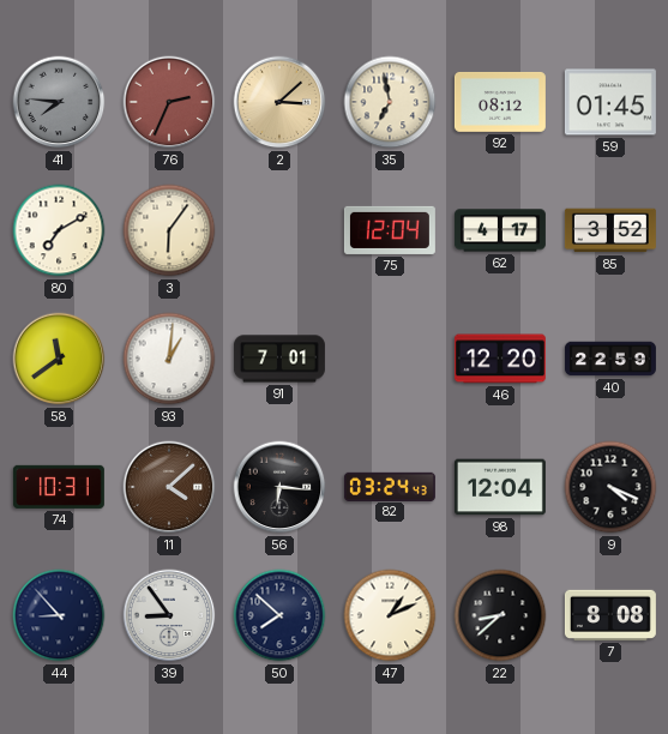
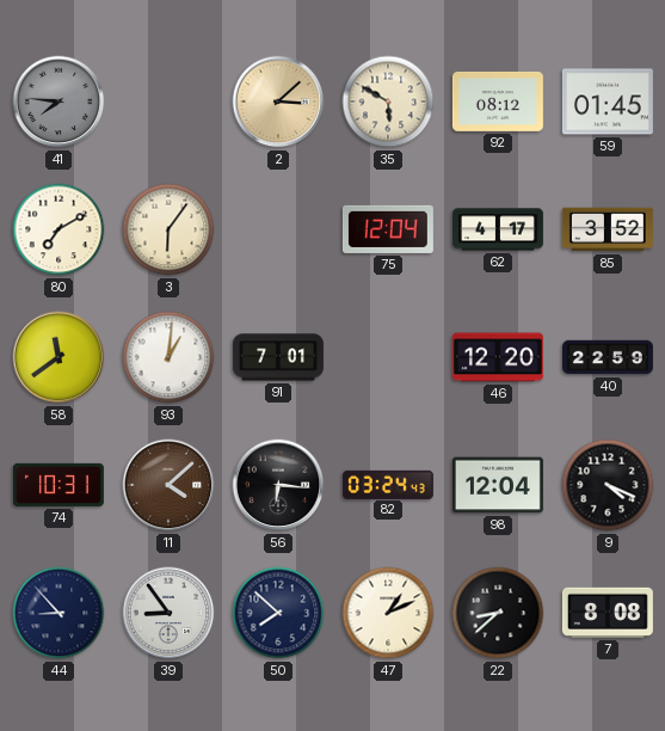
76: 2:34 -> none
35: 6:58 -> 5:50
